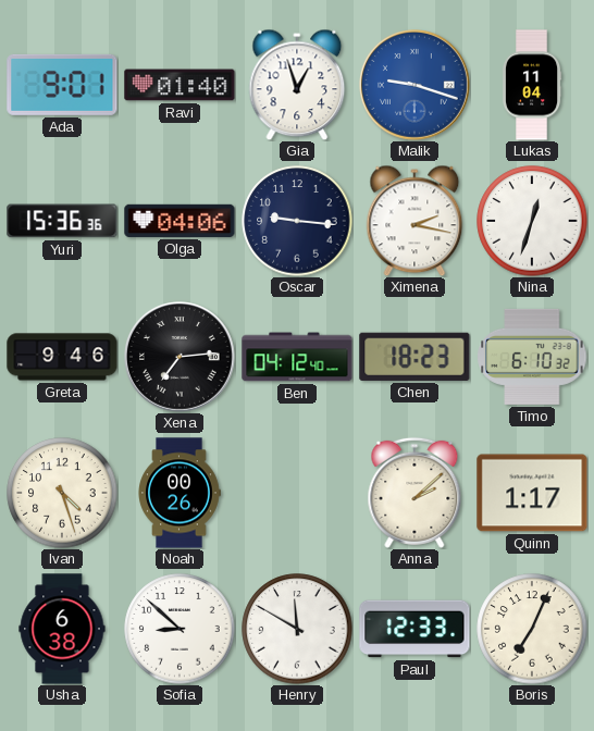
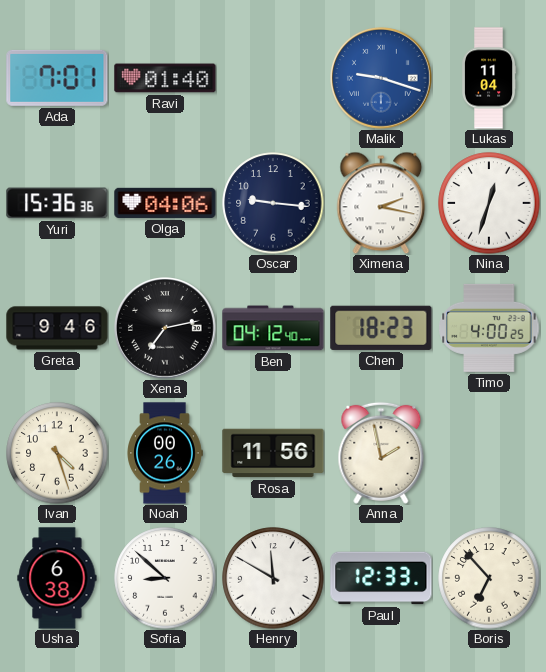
Ada: 9:01 -> 7:01
Gia: 12:57 -> none
Xena: 7:14 -> 7:13
Timo: 6:10 -> 4:00
Rosa: none -> 11:56
Anna: 2:08 -> 1:58
Quinn: 1:17 -> none
Boris: 7:04 -> 6:53
